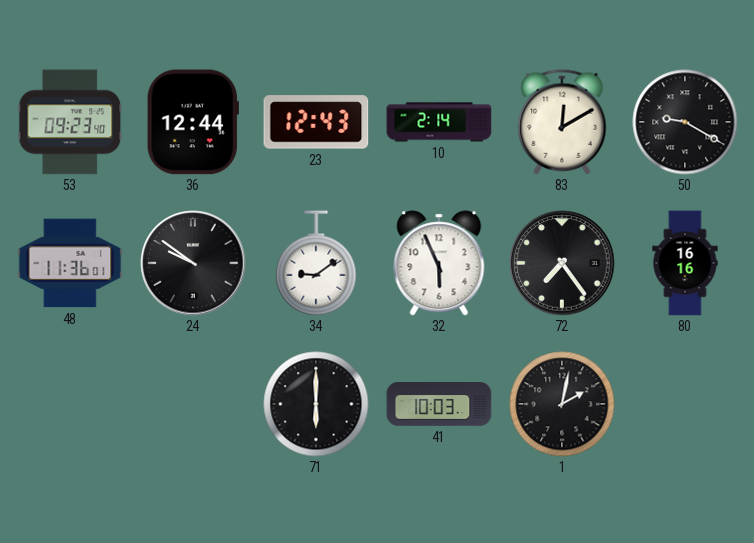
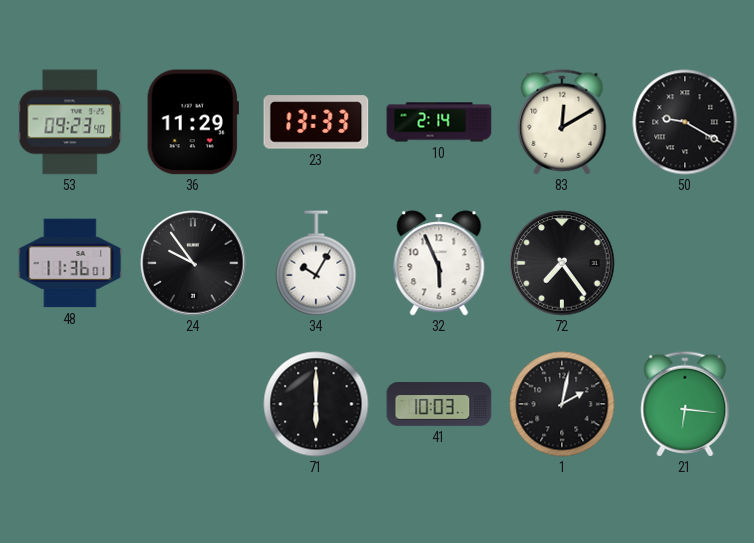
36: 12:44 -> 11:29
23: 12:43 -> 13:33
24: 9:51 -> 9:54
34: 9:09 -> 10:05
80: 16:16 -> none
21: none -> 6:16
